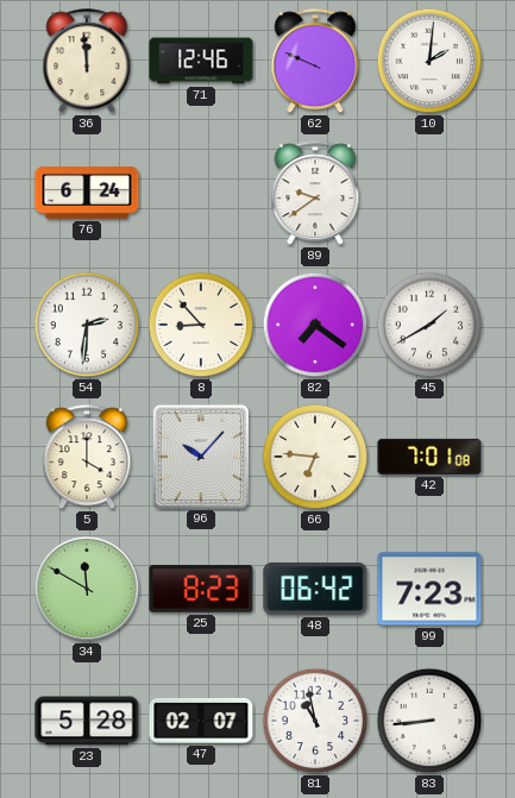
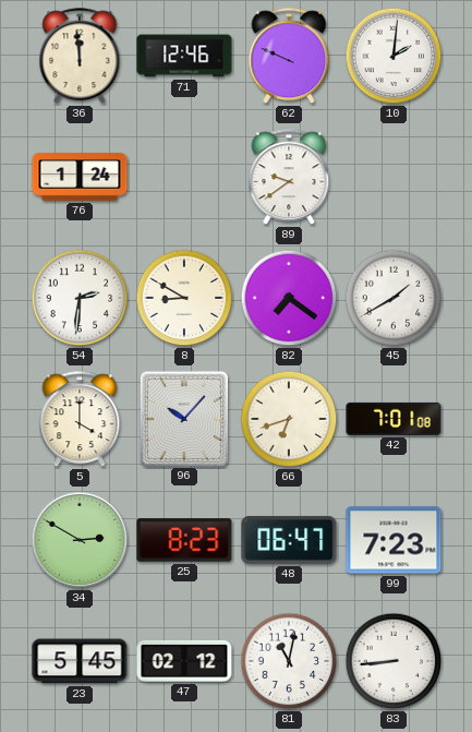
76: 6:24 -> 1:24
8: 8:53 -> 8:50
66: 6:46 -> 6:42
34: 11:50 -> 2:50
48: 06:42 -> 06:47
23: 5:28 -> 5:45
47: 02:07 -> 02:12
81: 10:58 -> 11:02
